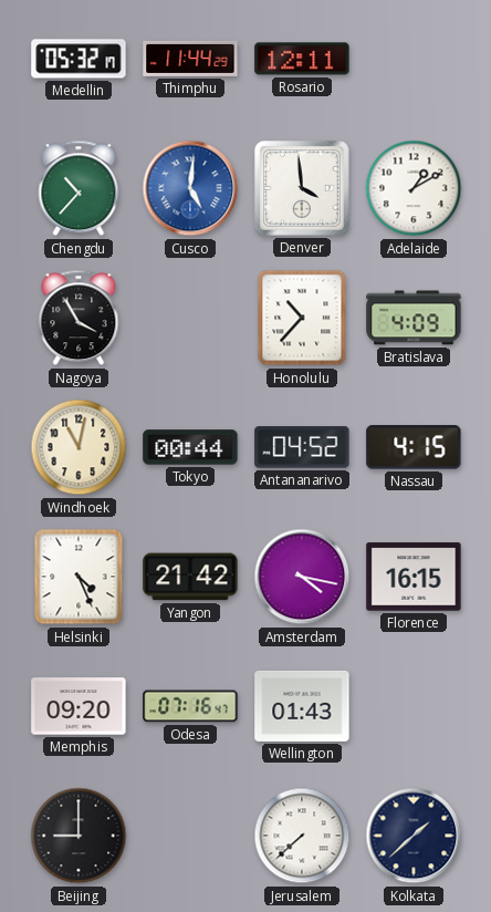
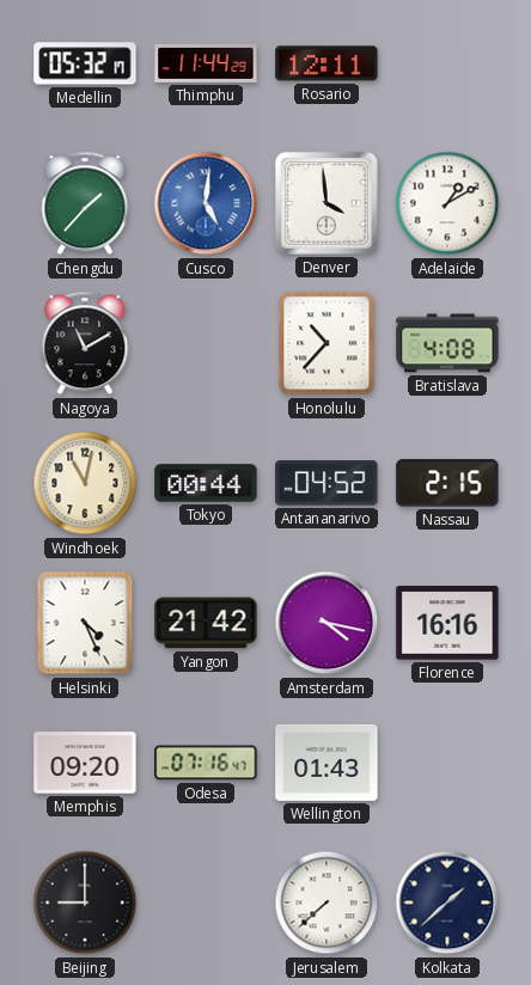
Chengdu: 10:37 -> 1:37
Nagoya: 3:55 -> 11:10
Bratislava: 4:09 -> 4:08
Nassau: 4:15 -> 2:15
Florence: 16:15 -> 16:16
